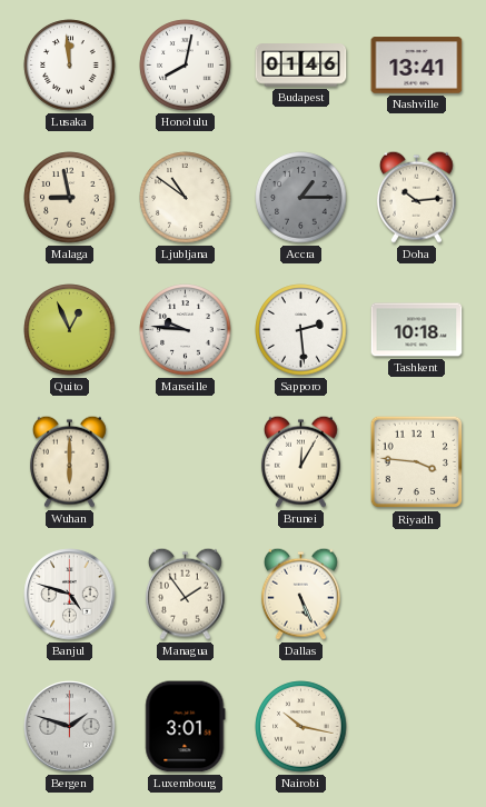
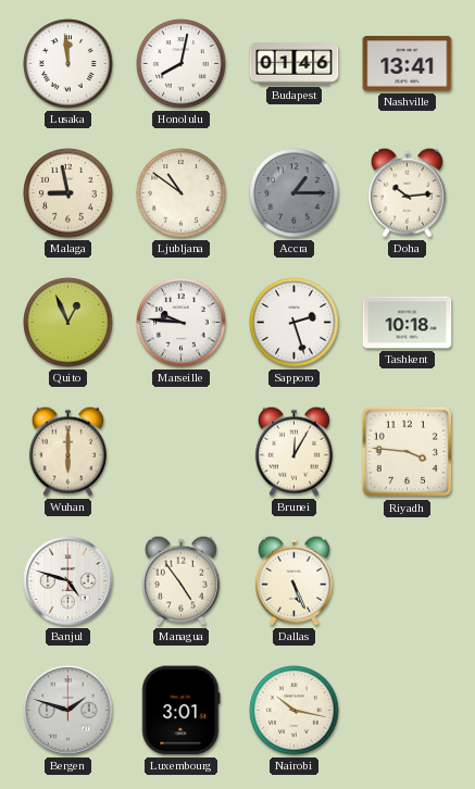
Sapporo: 2:29 -> 2:27
Managua: 1:54 -> 4:54
